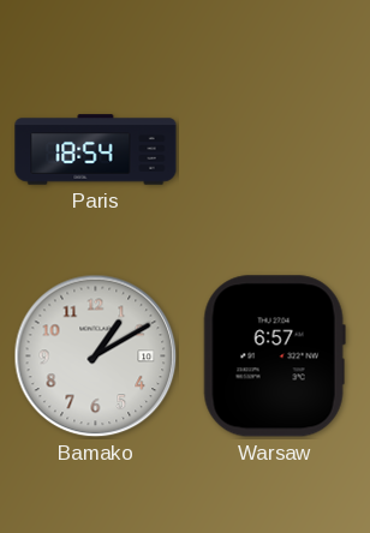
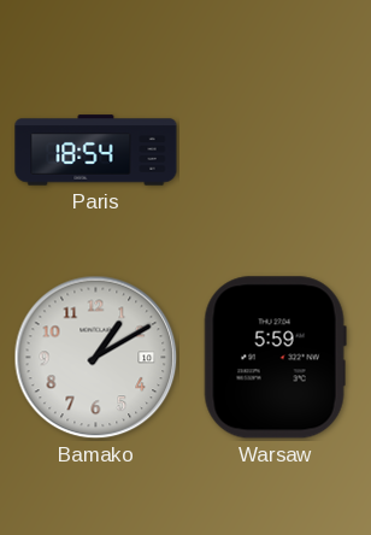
Warsaw: 6:57 -> 5:59
